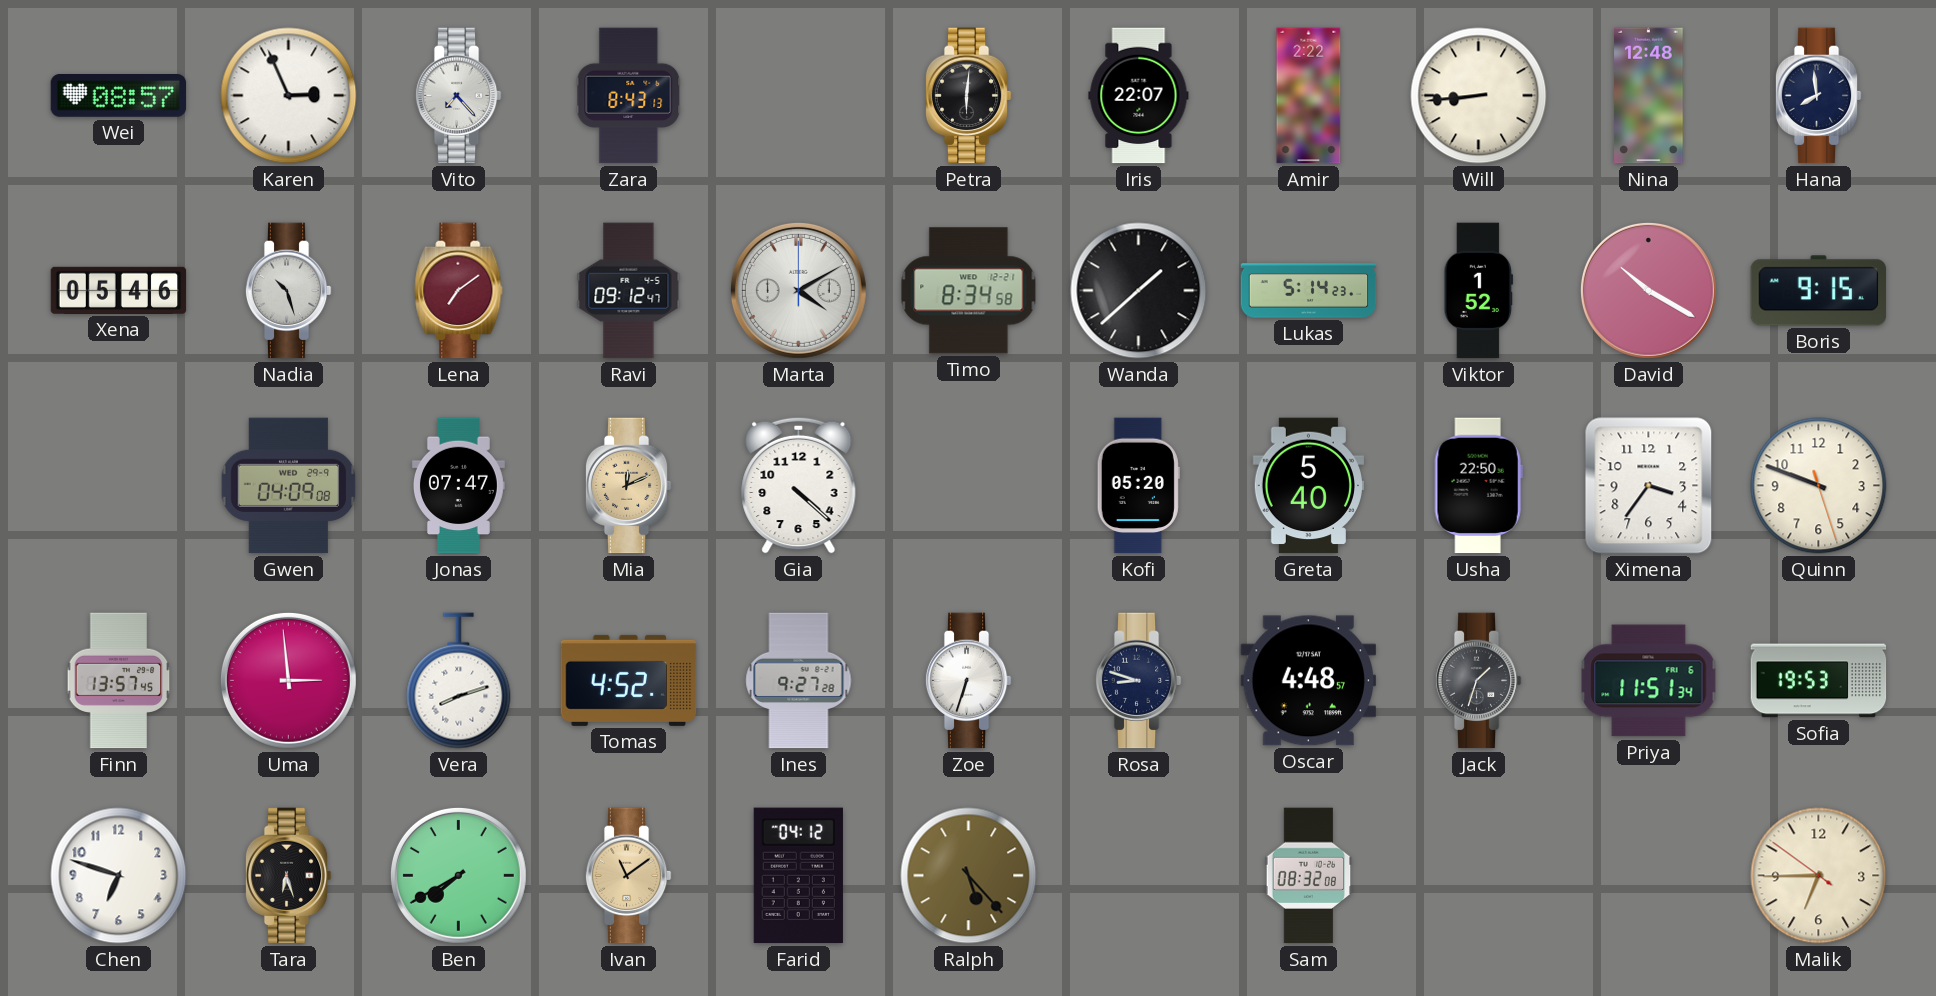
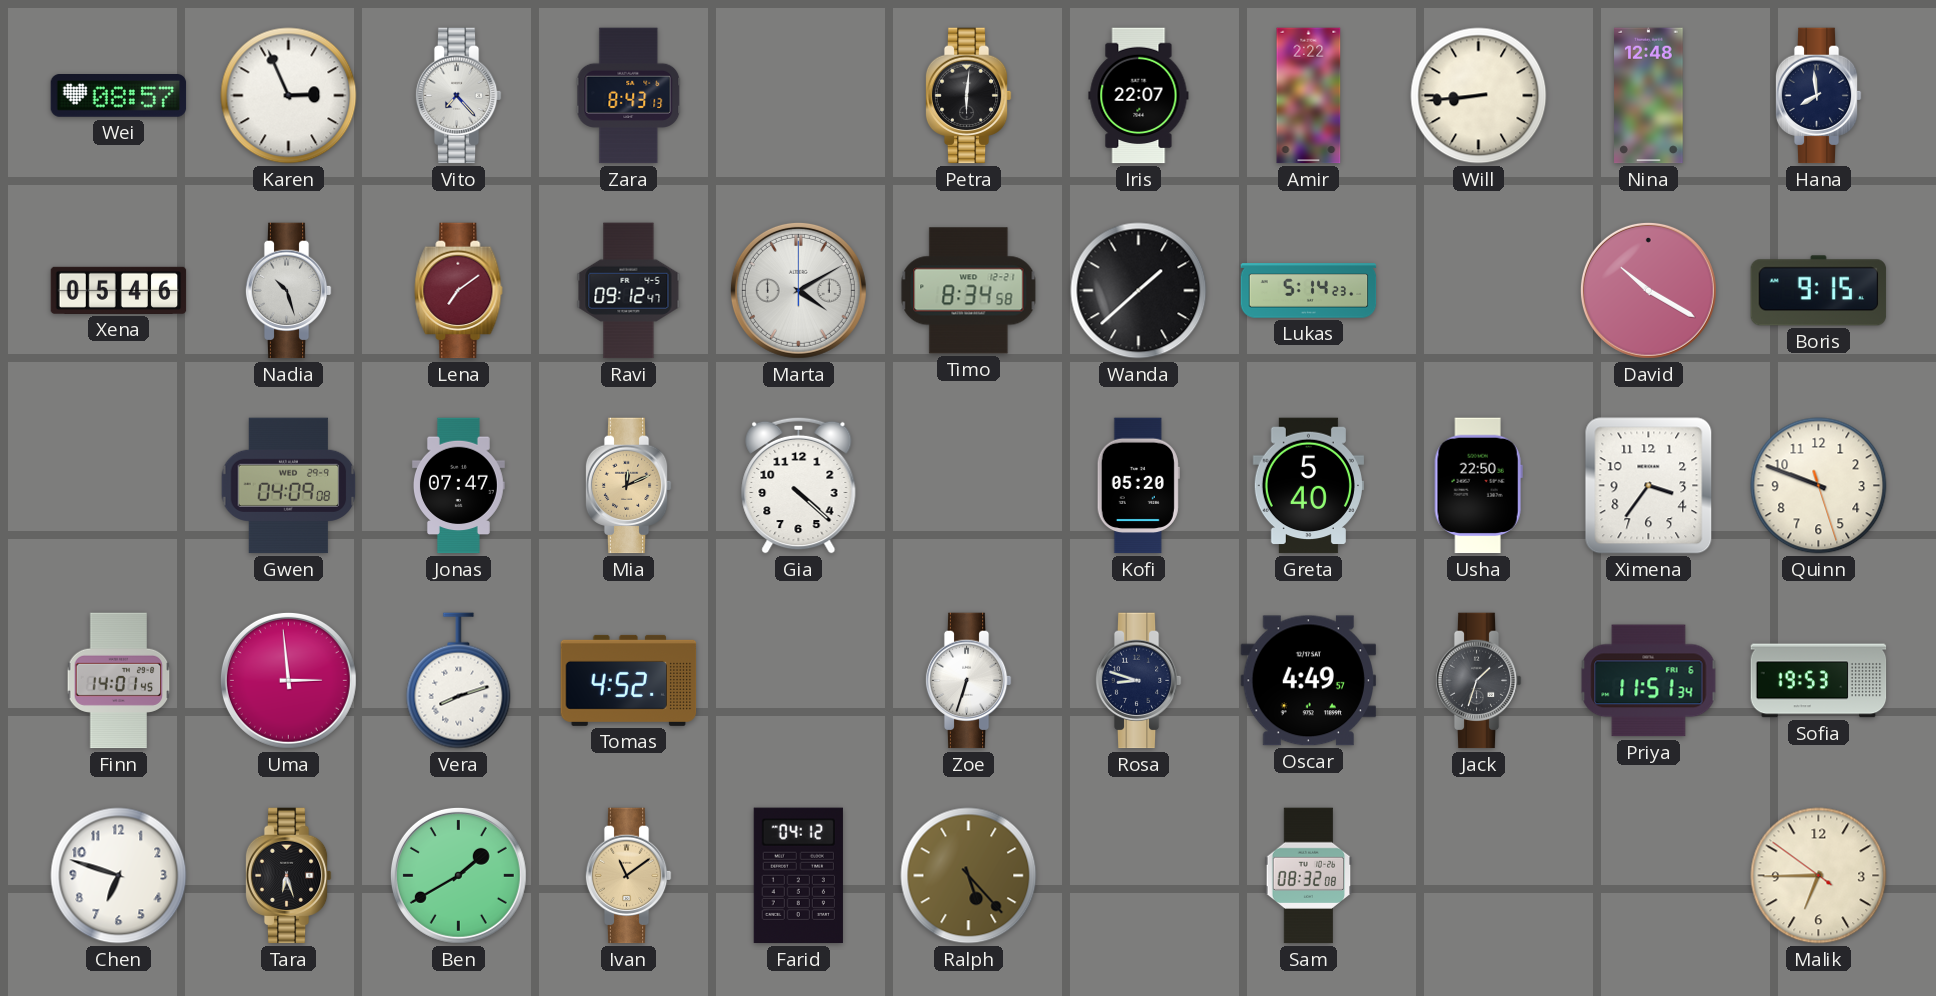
Viktor: 1:52 -> none
Finn: 13:57 -> 14:01
Ines: 9:27 -> none
Oscar: 4:48 -> 4:49
Ben: 7:40 -> 1:40
